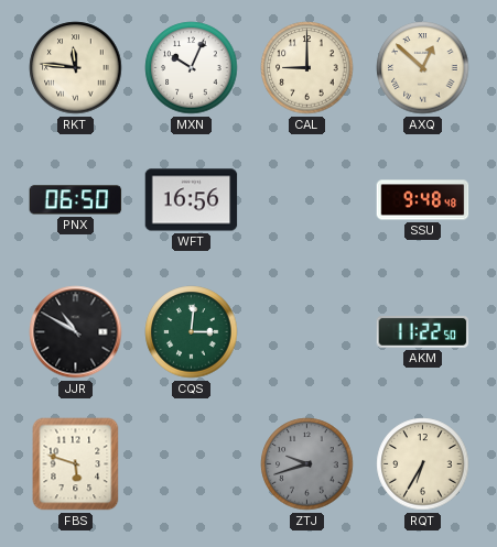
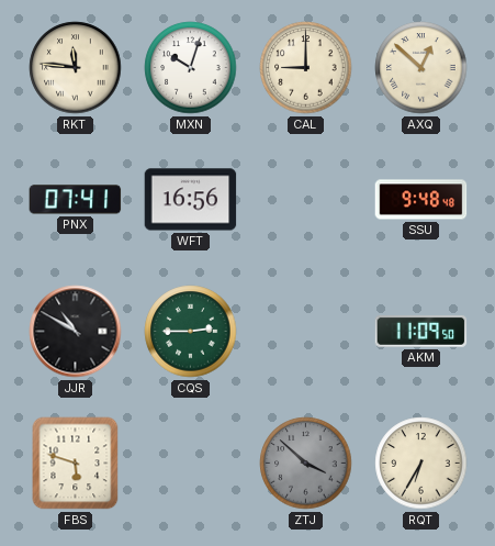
MXN: 10:04 -> 10:03
PNX: 06:50 -> 07:41
CQS: 3:01 -> 2:45
AKM: 11:22 -> 11:09
ZTJ: 9:42 -> 3:52
